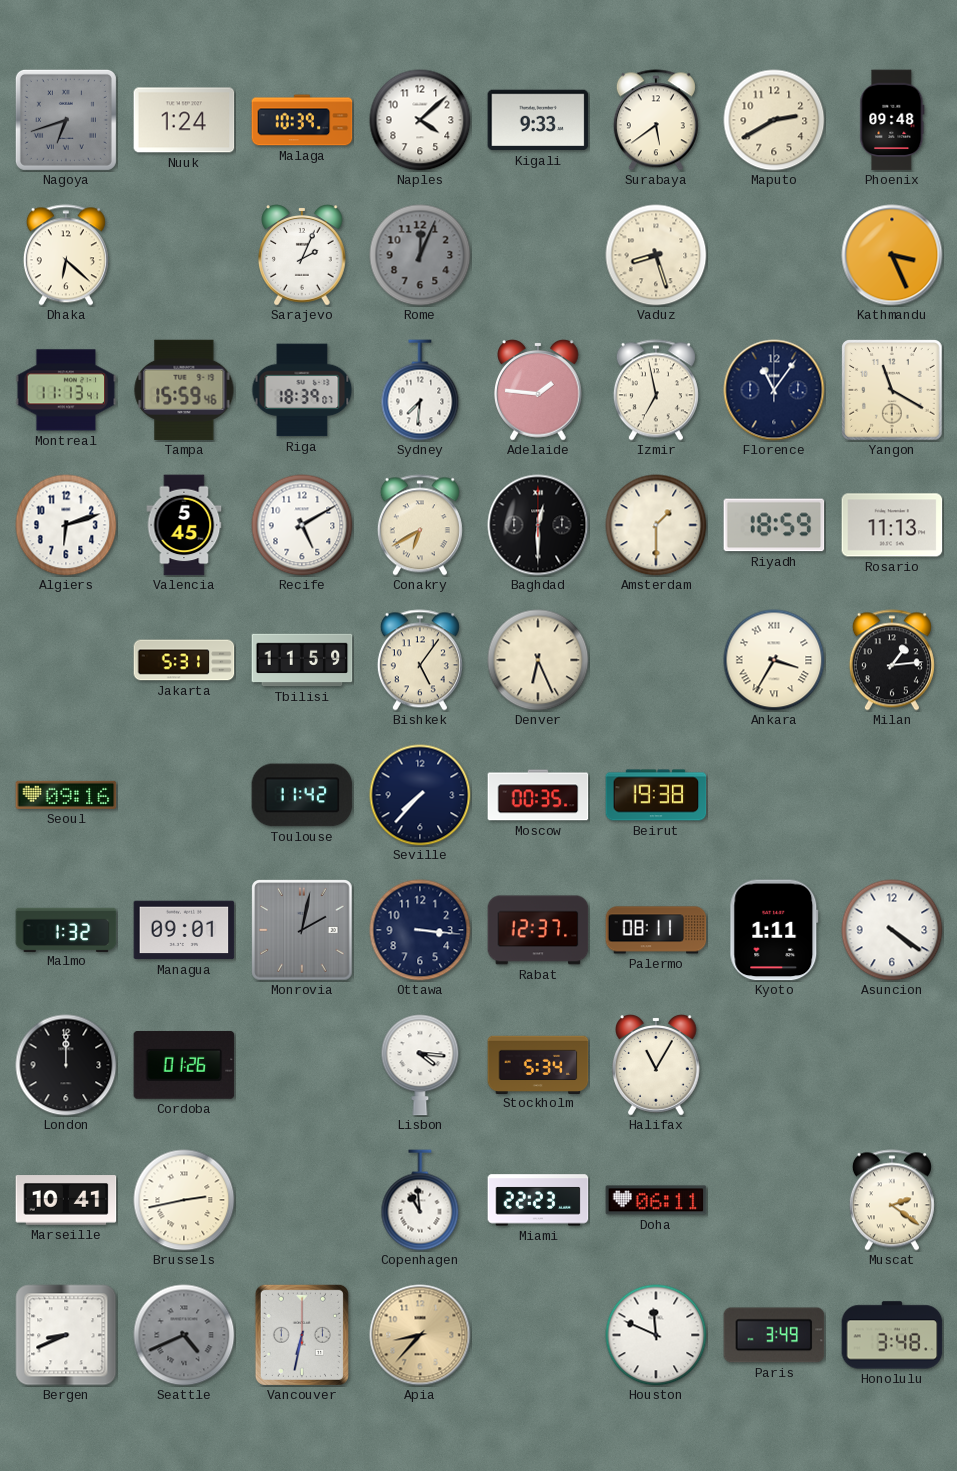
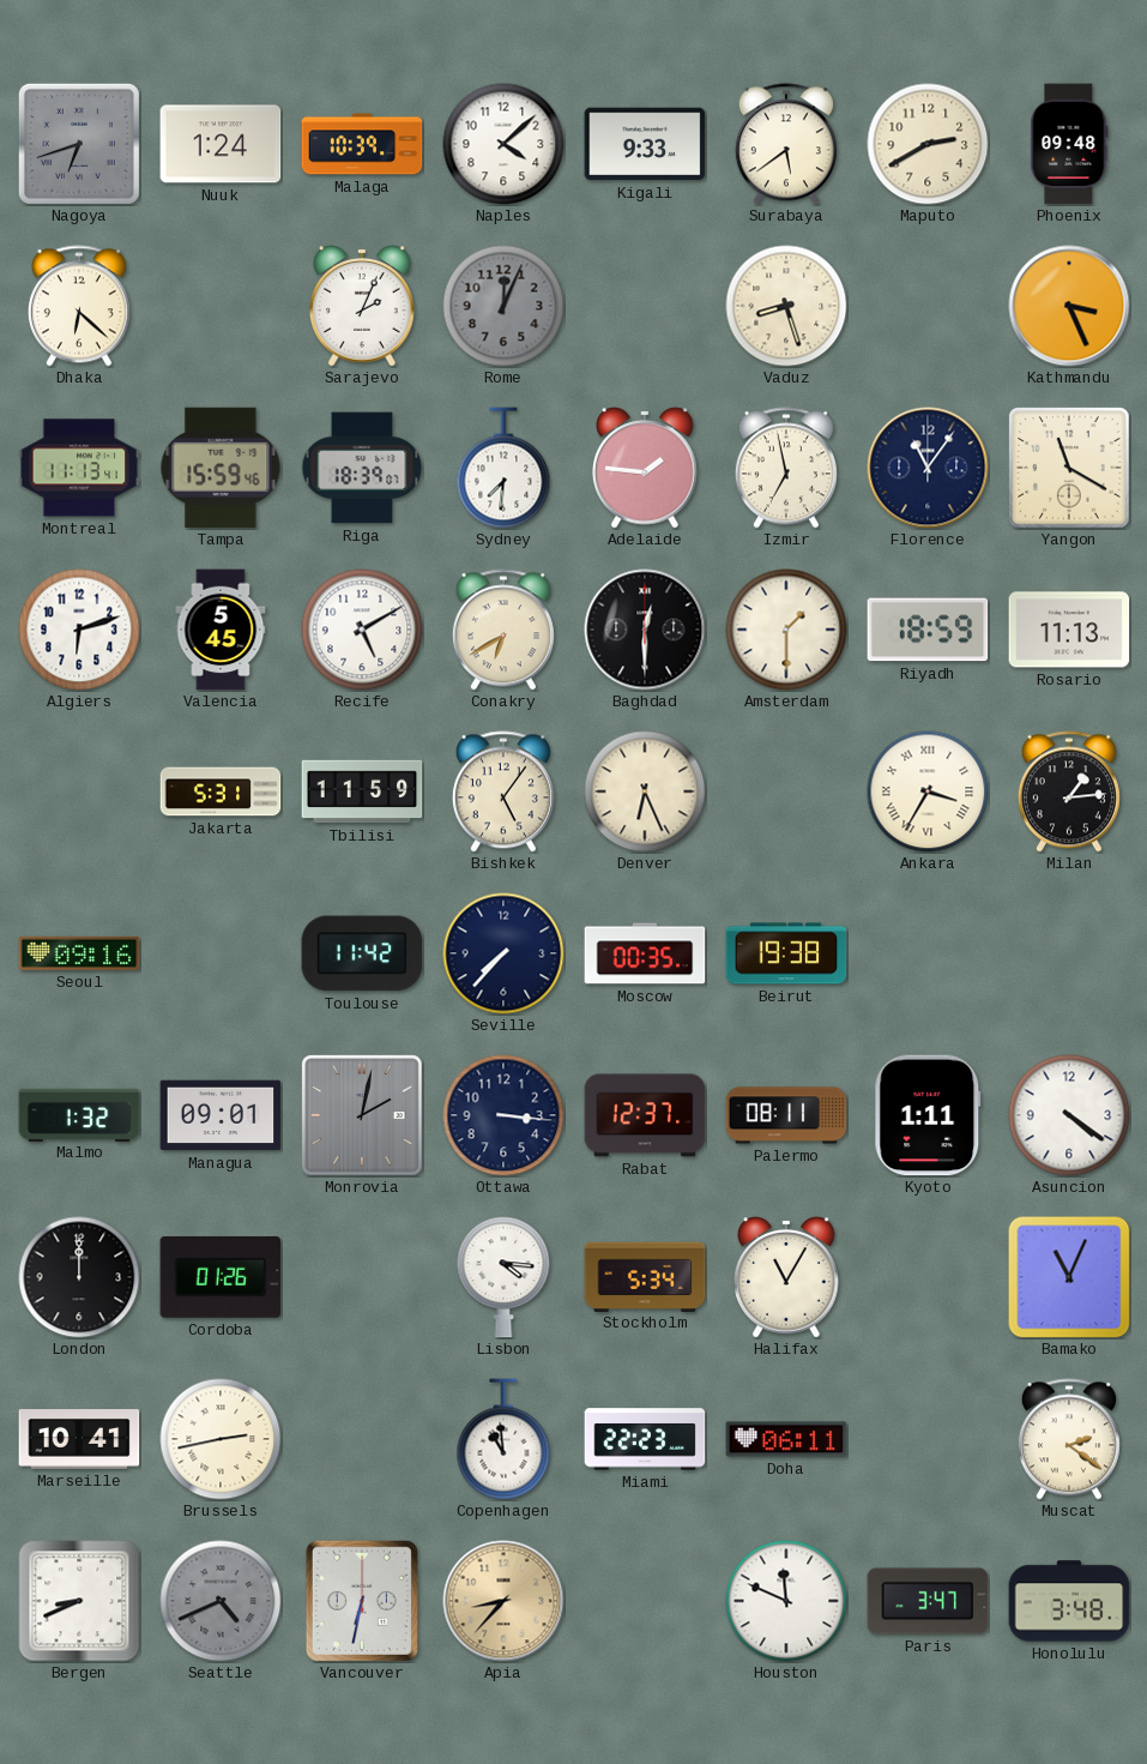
Bamako: none -> 11:04
Paris: 3:49 -> 3:47
